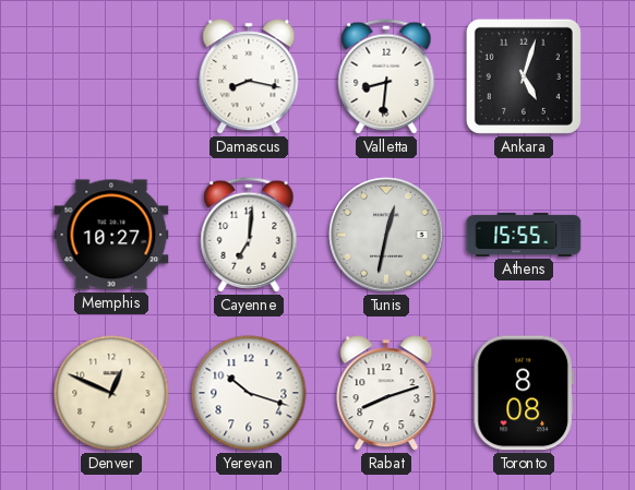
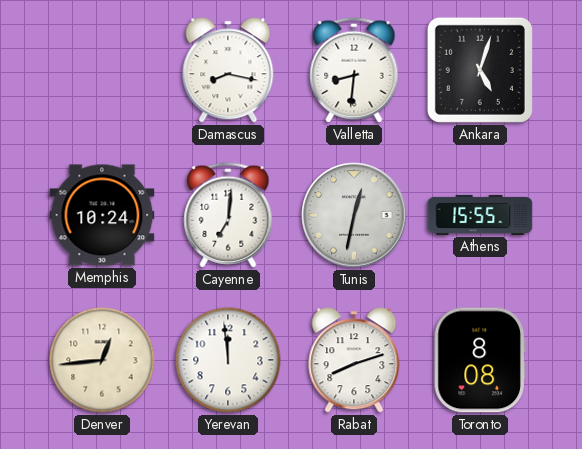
Memphis: 10:27 -> 10:24
Denver: 12:49 -> 12:44
Yerevan: 10:18 -> 11:59
